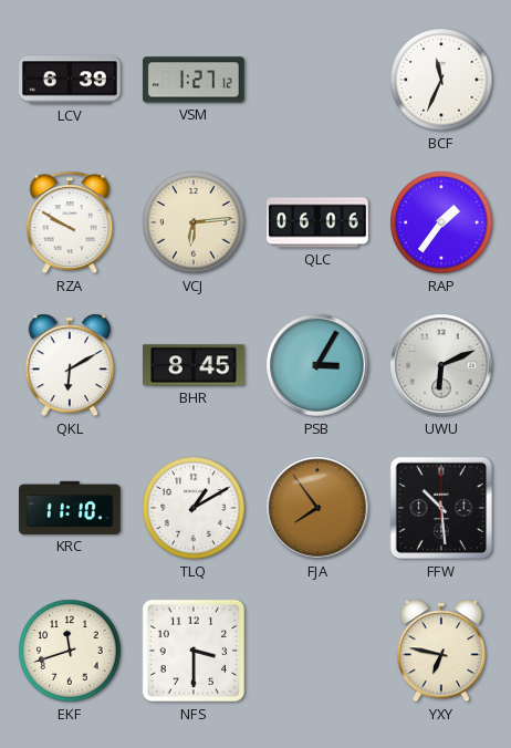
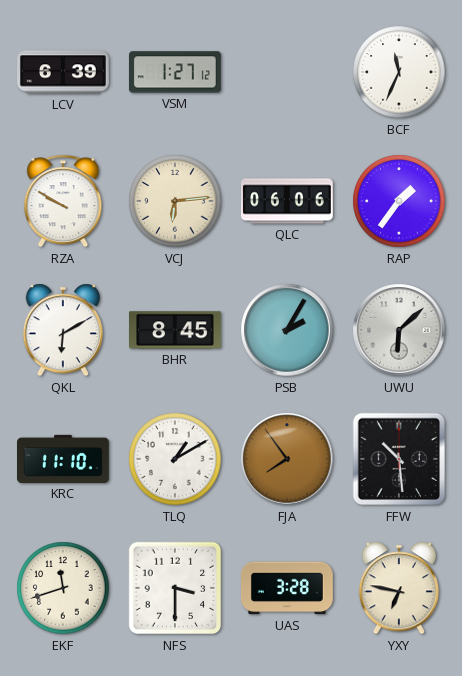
PSB: 3:05 -> 2:05
UWU: 6:11 -> 6:08
UAS: none -> 3:28
